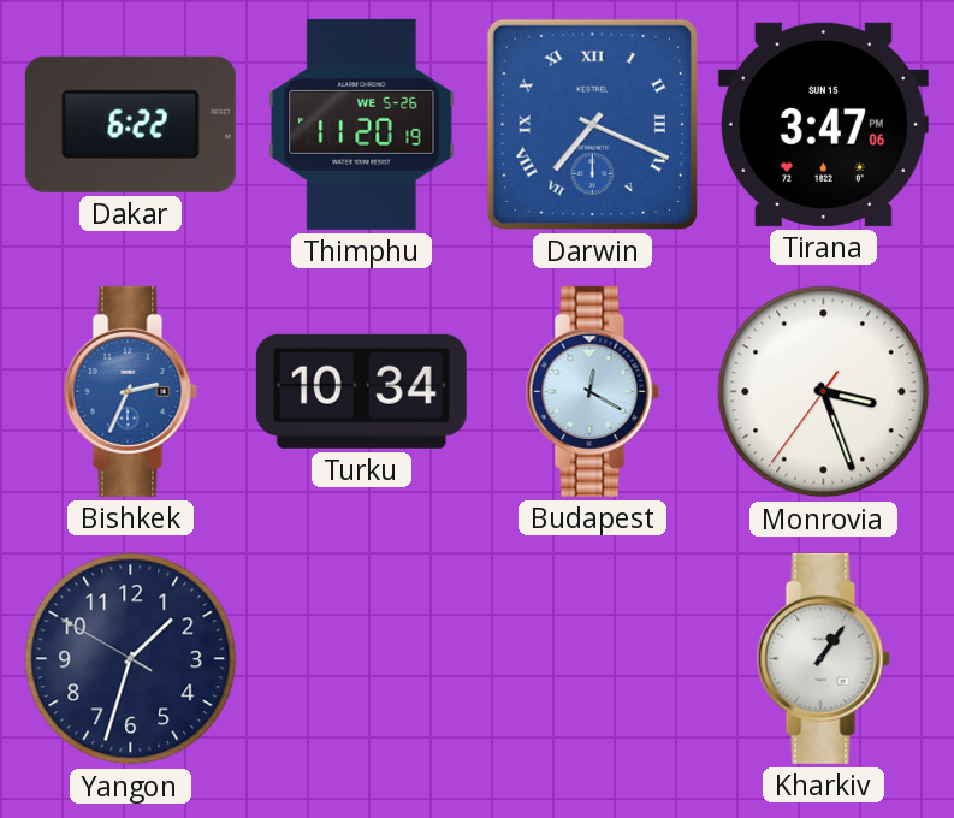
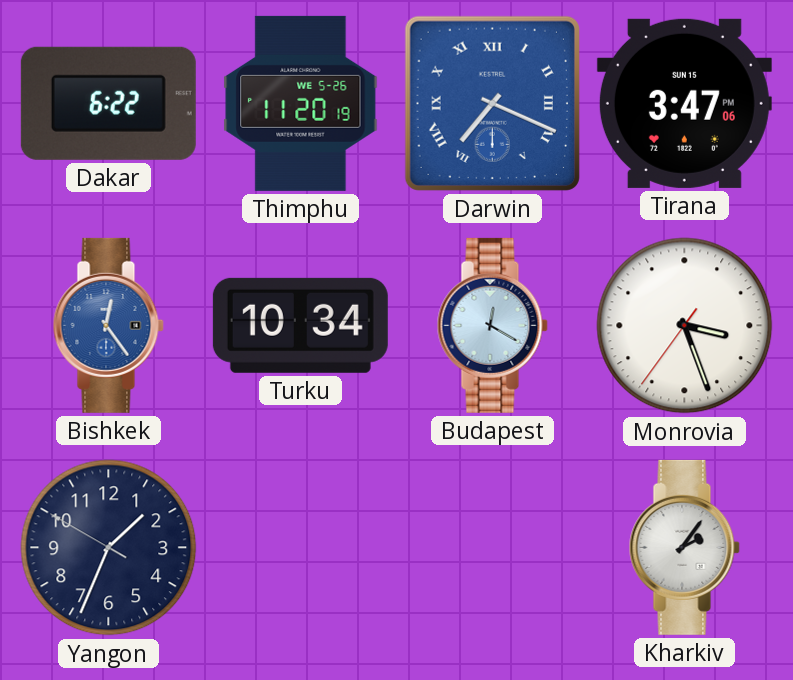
Bishkek: 2:34 -> 12:24
Yangon: 1:32 -> 1:33
Kharkiv: 1:06 -> 2:06
